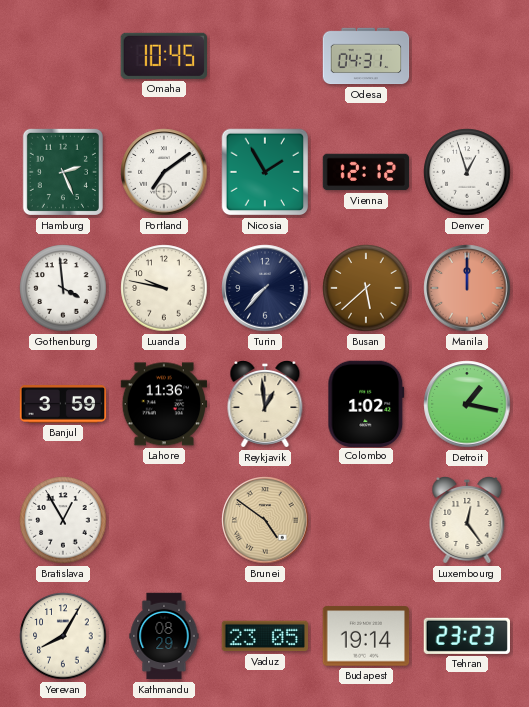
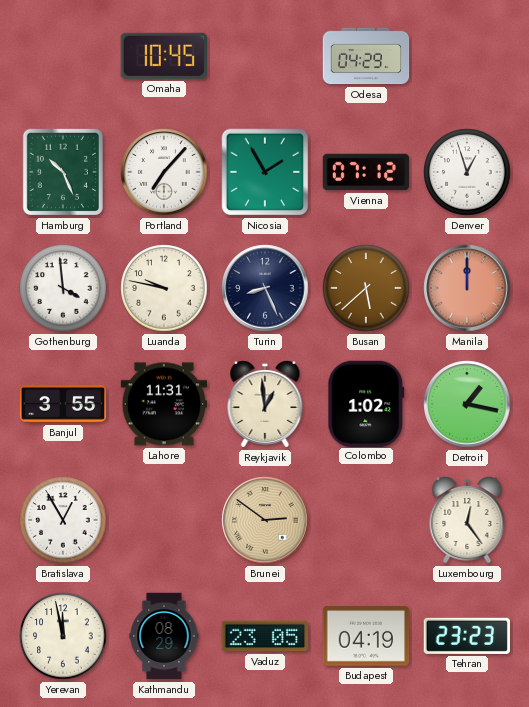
Odesa: 04:31 -> 04:29
Hamburg: 2:26 -> 10:26
Portland: 7:09 -> 7:07
Vienna: 12:12 -> 07:12
Turin: 7:37 -> 8:26
Banjul: 3:59 -> 3:55
Lahore: 11:36 -> 11:31
Brunei: 4:51 -> 2:51
Yerevan: 8:05 -> 11:58
Budapest: 19:14 -> 04:19
